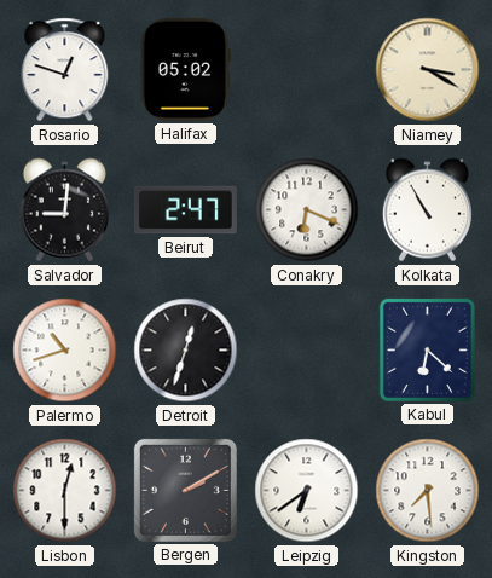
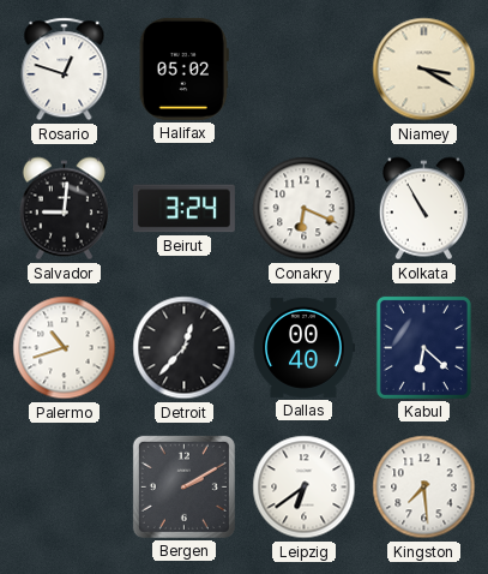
Beirut: 2:47 -> 3:24
Detroit: 12:33 -> 12:37
Dallas: none -> 00:40
Lisbon: 12:30 -> none
